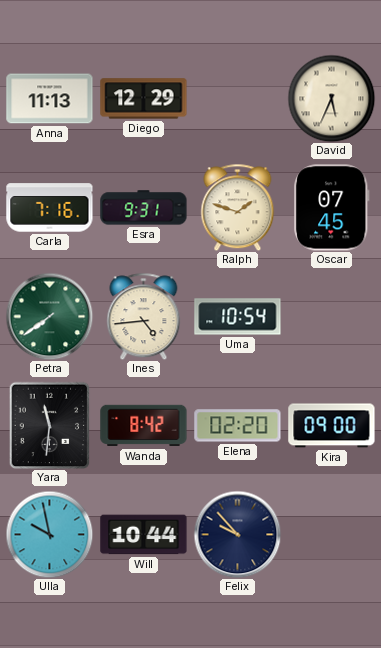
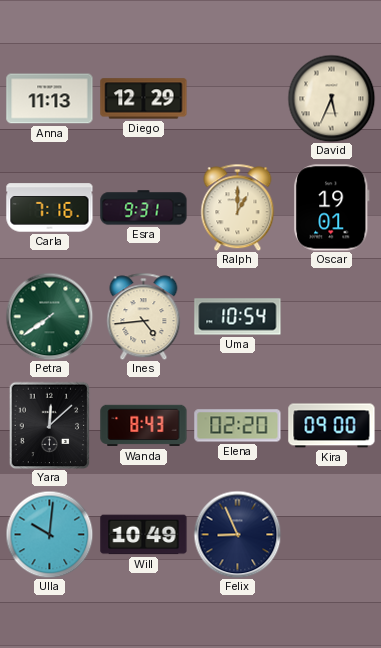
Ralph: 1:48 -> 1:00
Oscar: 07:45 -> 19:01
Yara: 11:31 -> 12:08
Wanda: 8:42 -> 8:43
Ulla: 9:58 -> 10:01
Will: 10:44 -> 10:49
Felix: 9:53 -> 8:56
